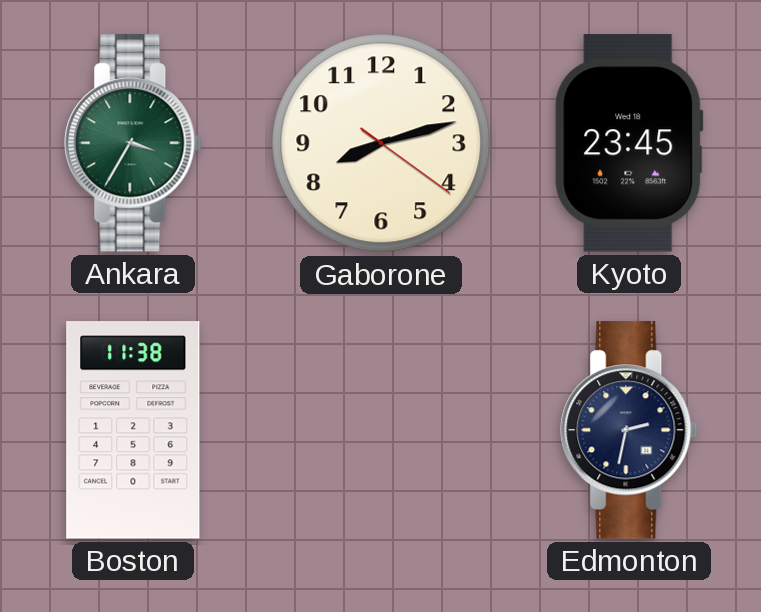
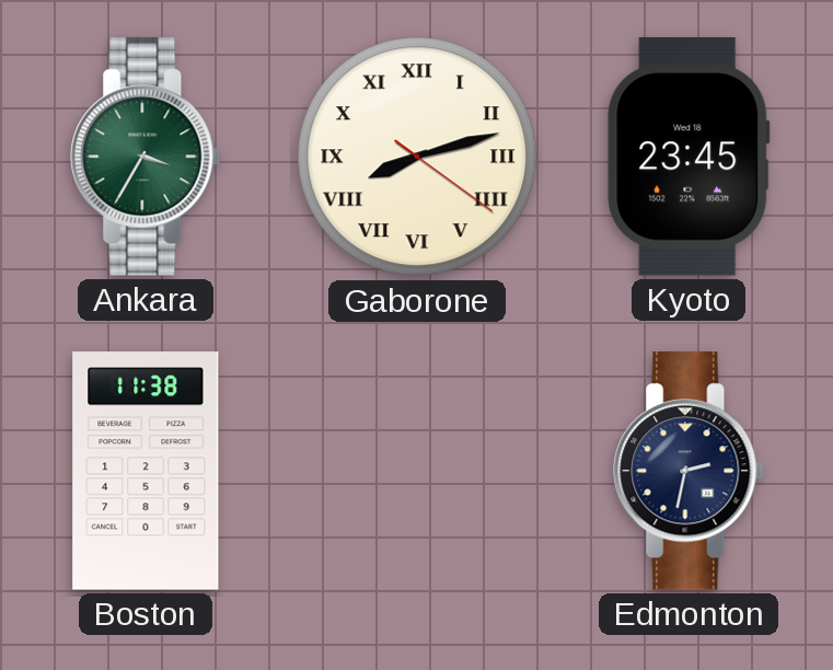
Gaborone numerals: Arabic -> Roman
